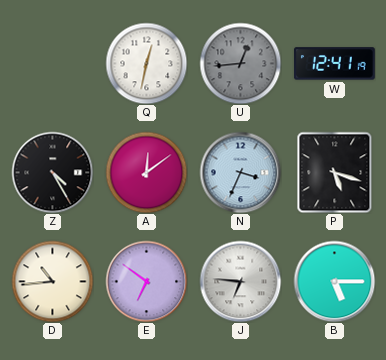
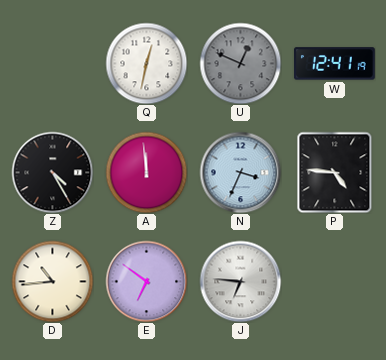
U: 12:44 -> 12:49
A: 12:09 -> 11:59
P: 5:18 -> 4:46
B: 5:15 -> none
